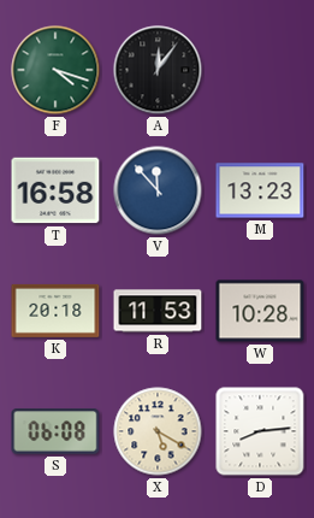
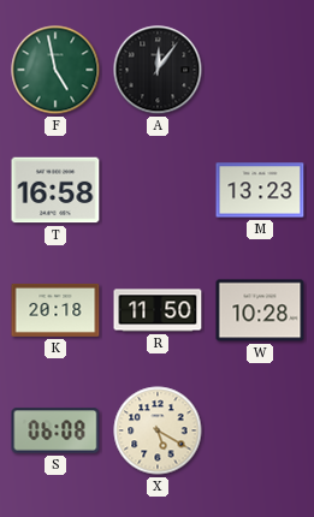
F: 4:18 -> 4:58
V: 11:53 -> none
R: 11:53 -> 11:50
D: 8:14 -> none
